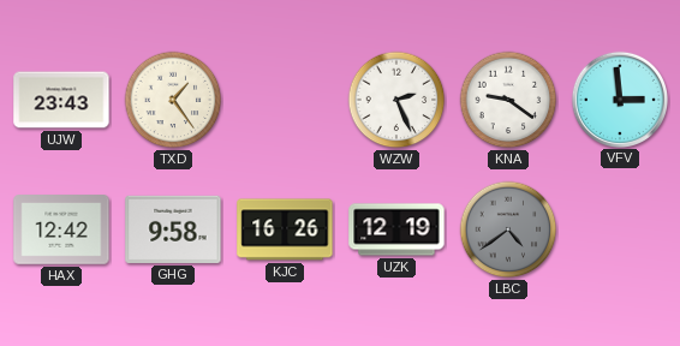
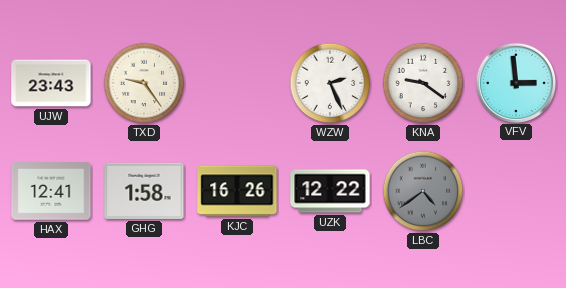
TXD: 1:24 -> 9:24
HAX: 12:42 -> 12:41
GHG: 9:58 -> 1:58
UZK: 12:19 -> 12:22
